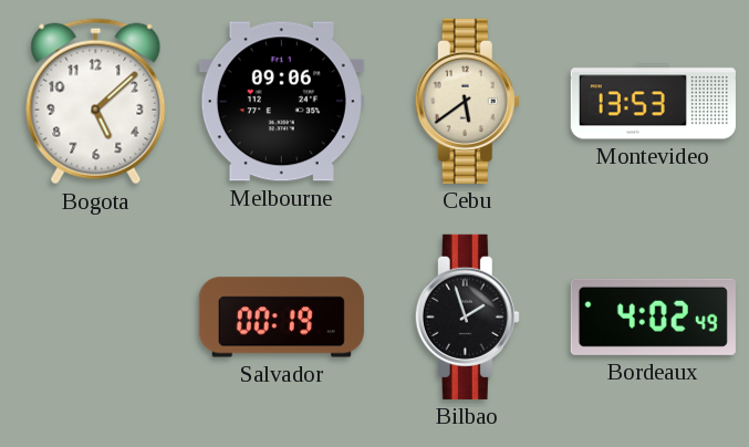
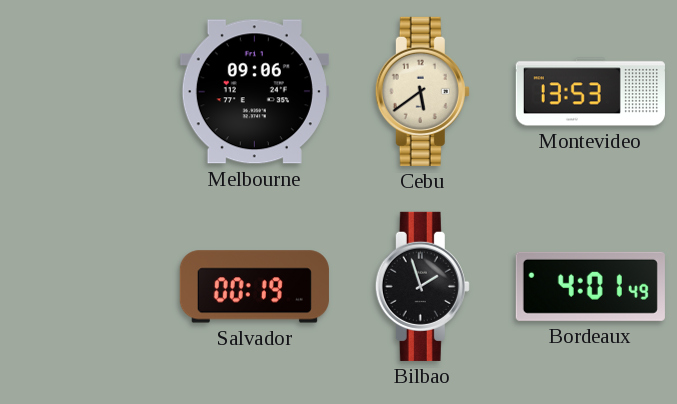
Bogota: 5:08 -> none
Bordeaux: 4:02 -> 4:01
